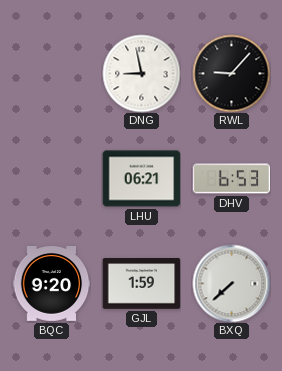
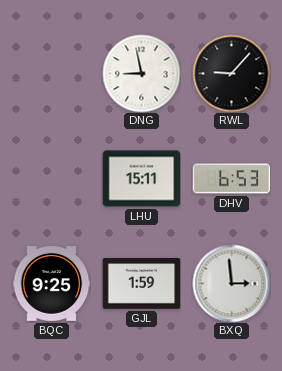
LHU: 06:21 -> 15:11
BQC: 9:20 -> 9:25
BXQ: 7:38 -> 2:59
